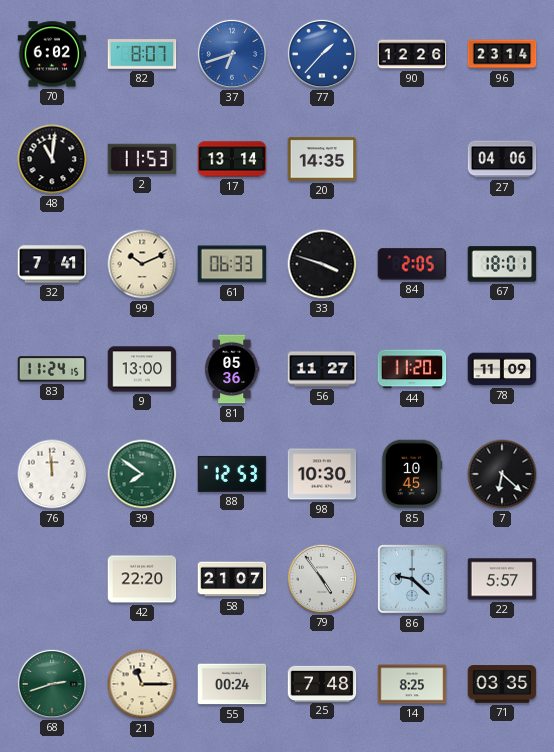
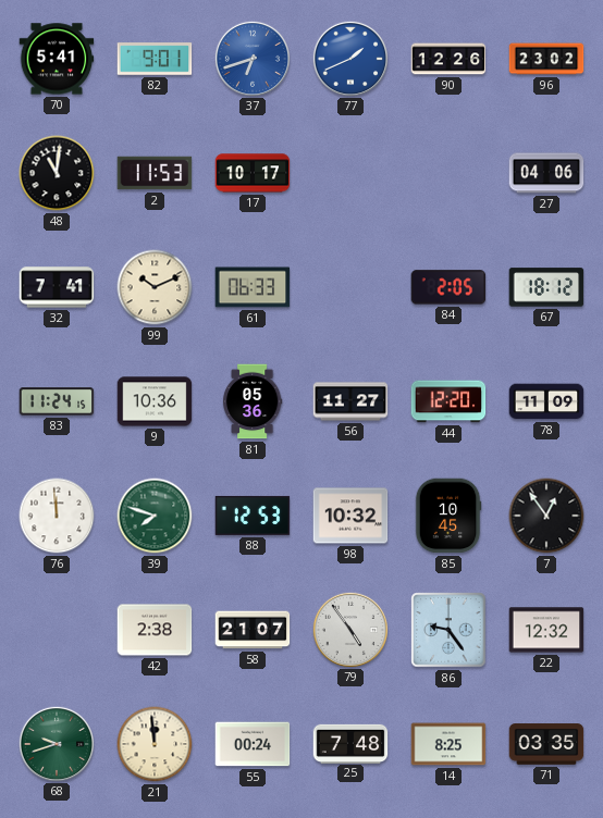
70: 6:02 -> 5:41
82: 8:07 -> 9:01
77: 1:37 -> 1:41
96: 23:14 -> 23:02
17: 13:14 -> 10:17
20: 14:35 -> none
33: 3:48 -> none
67: 18:01 -> 18:12
9: 13:00 -> 10:36
44: 11:20 -> 12:20
39: 7:51 -> 7:48
98: 10:30 -> 10:32
7: 6:22 -> 12:54
42: 22:20 -> 2:38
86: 9:22 -> 9:24
22: 5:57 -> 12:32
68: 2:42 -> 9:42
21: 11:15 -> 11:59
